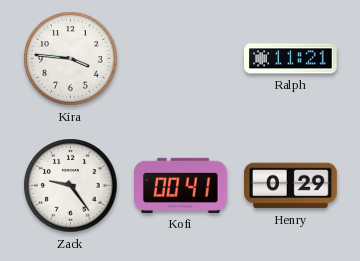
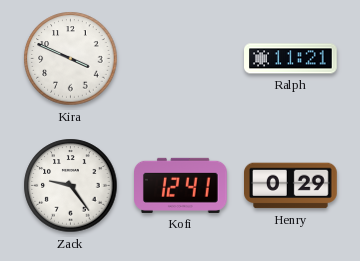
Kira: 3:46 -> 3:49
Kofi: 00:41 -> 12:41
